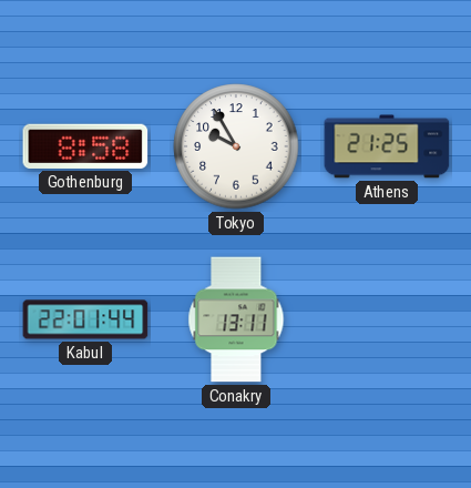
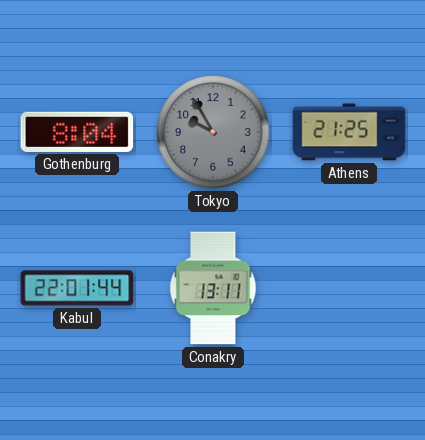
Gothenburg: 8:58 -> 8:04
Tokyo dial: white -> grey
